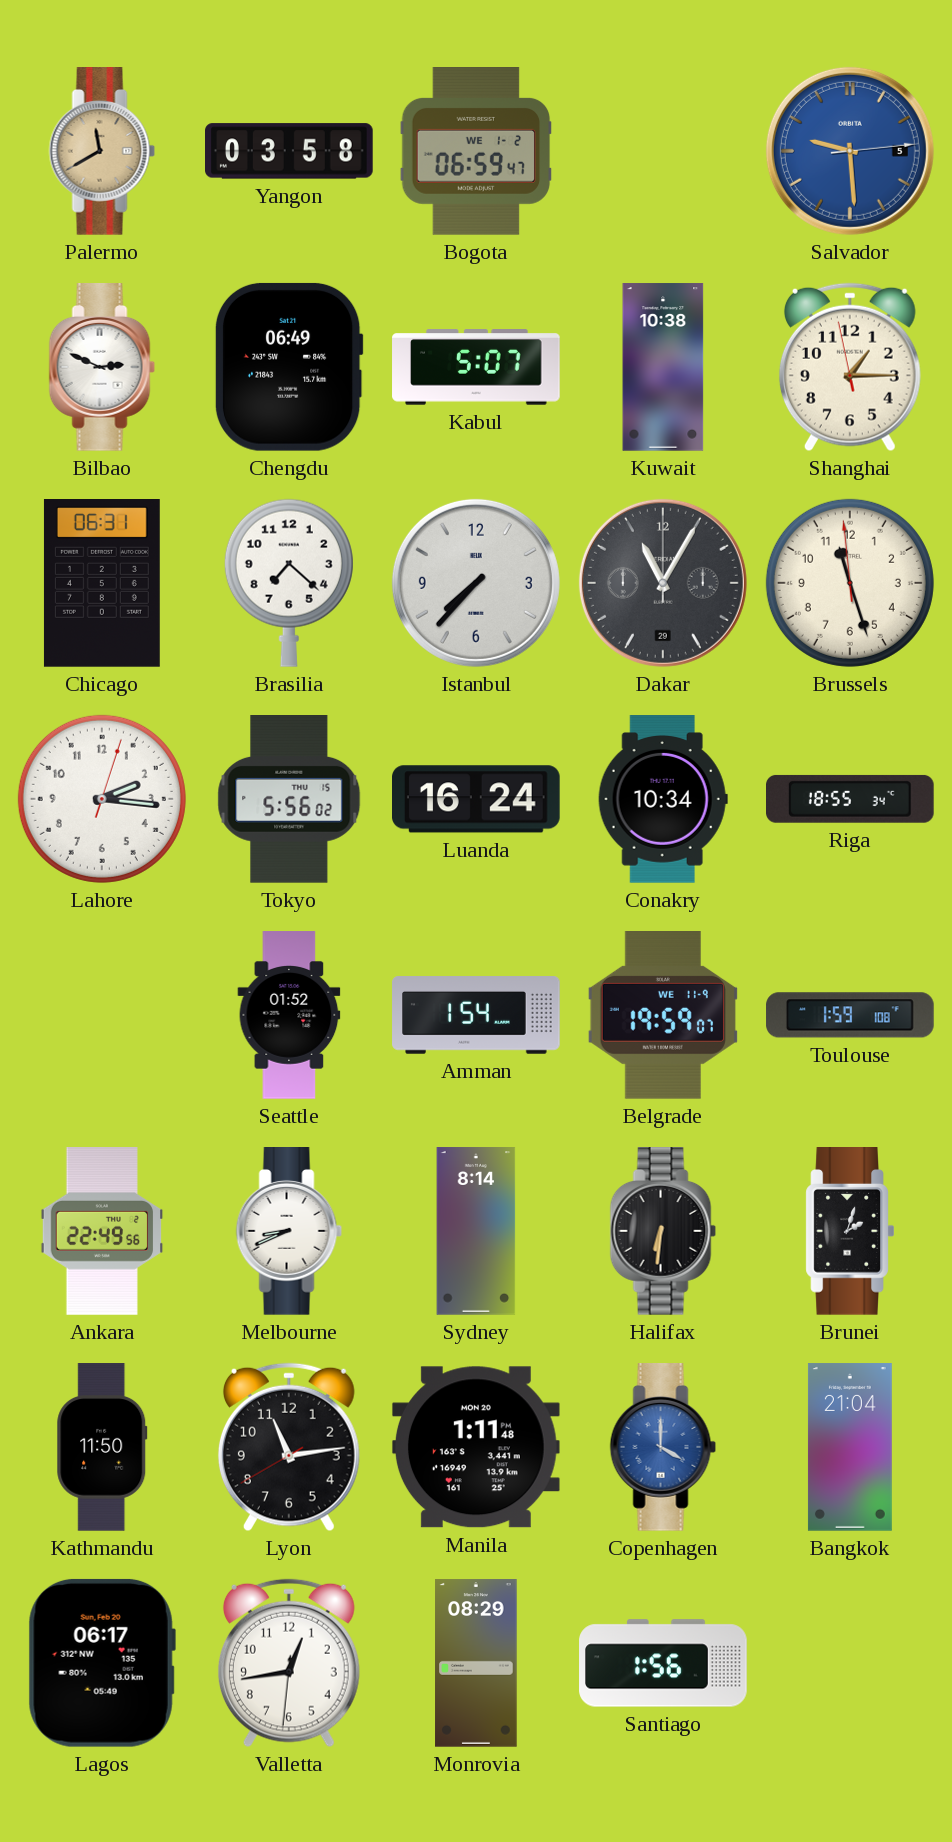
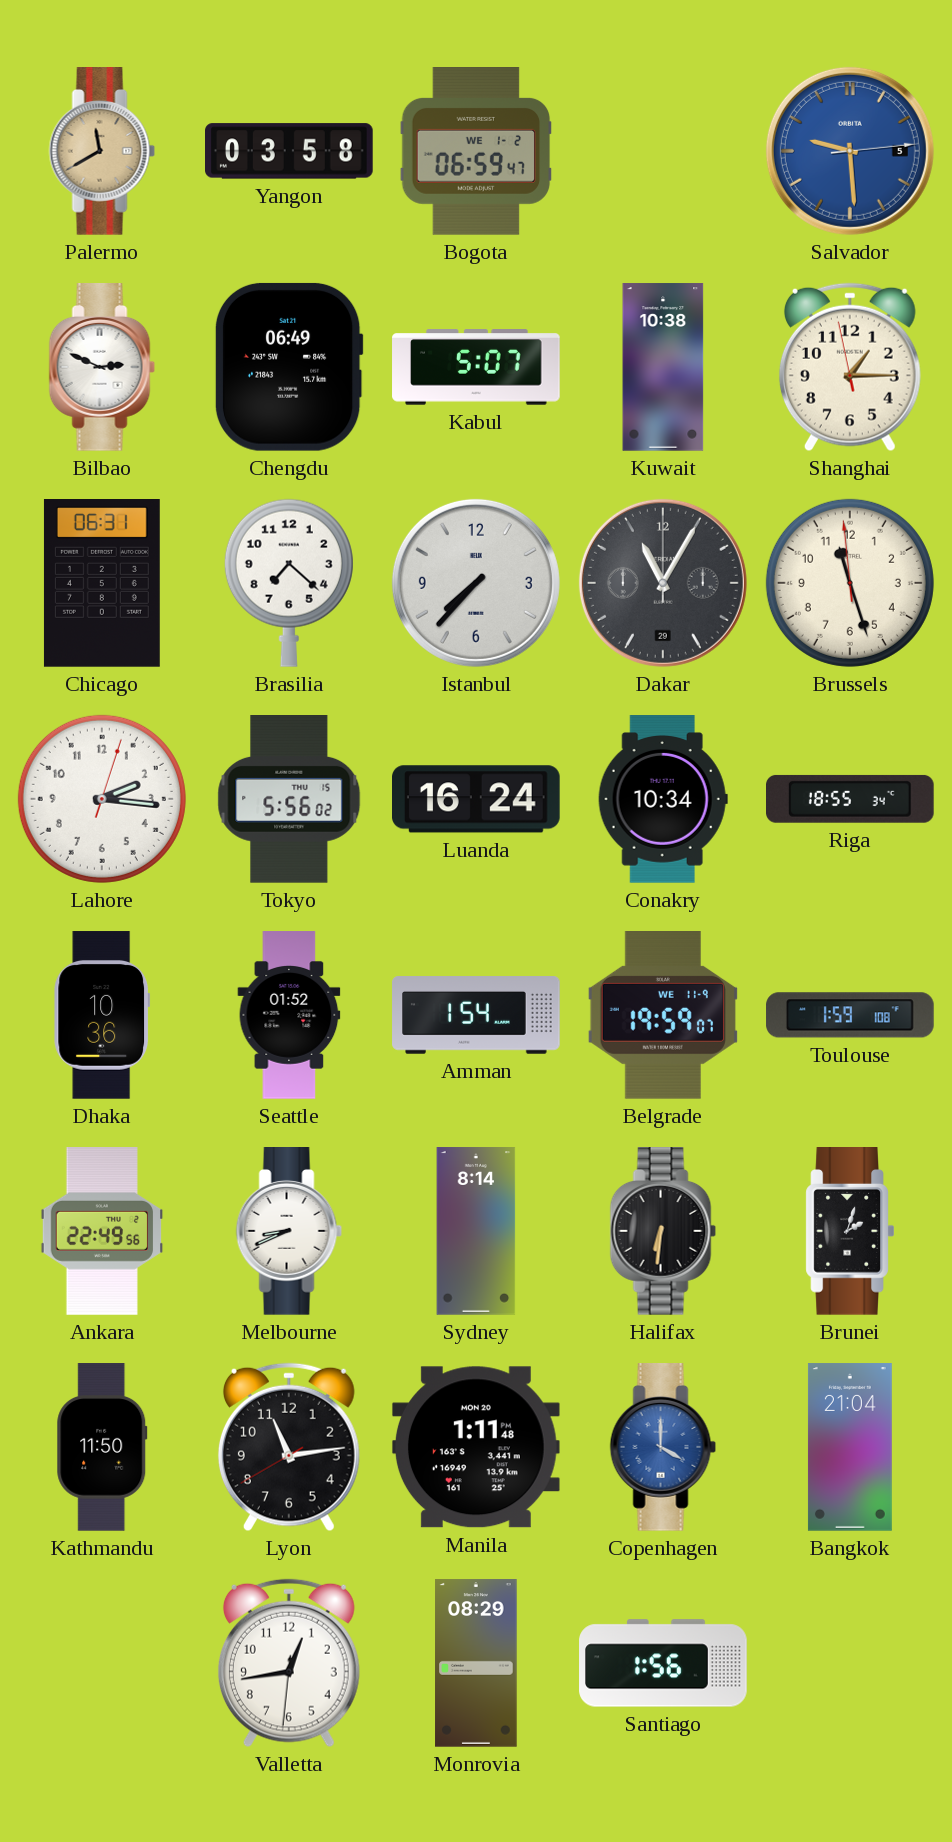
Dhaka: none -> 10:36
Lagos: 06:17 -> none
